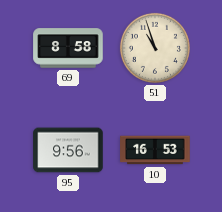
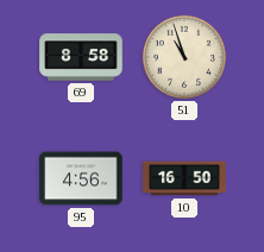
95: 9:56 -> 4:56
10: 16:53 -> 16:50
